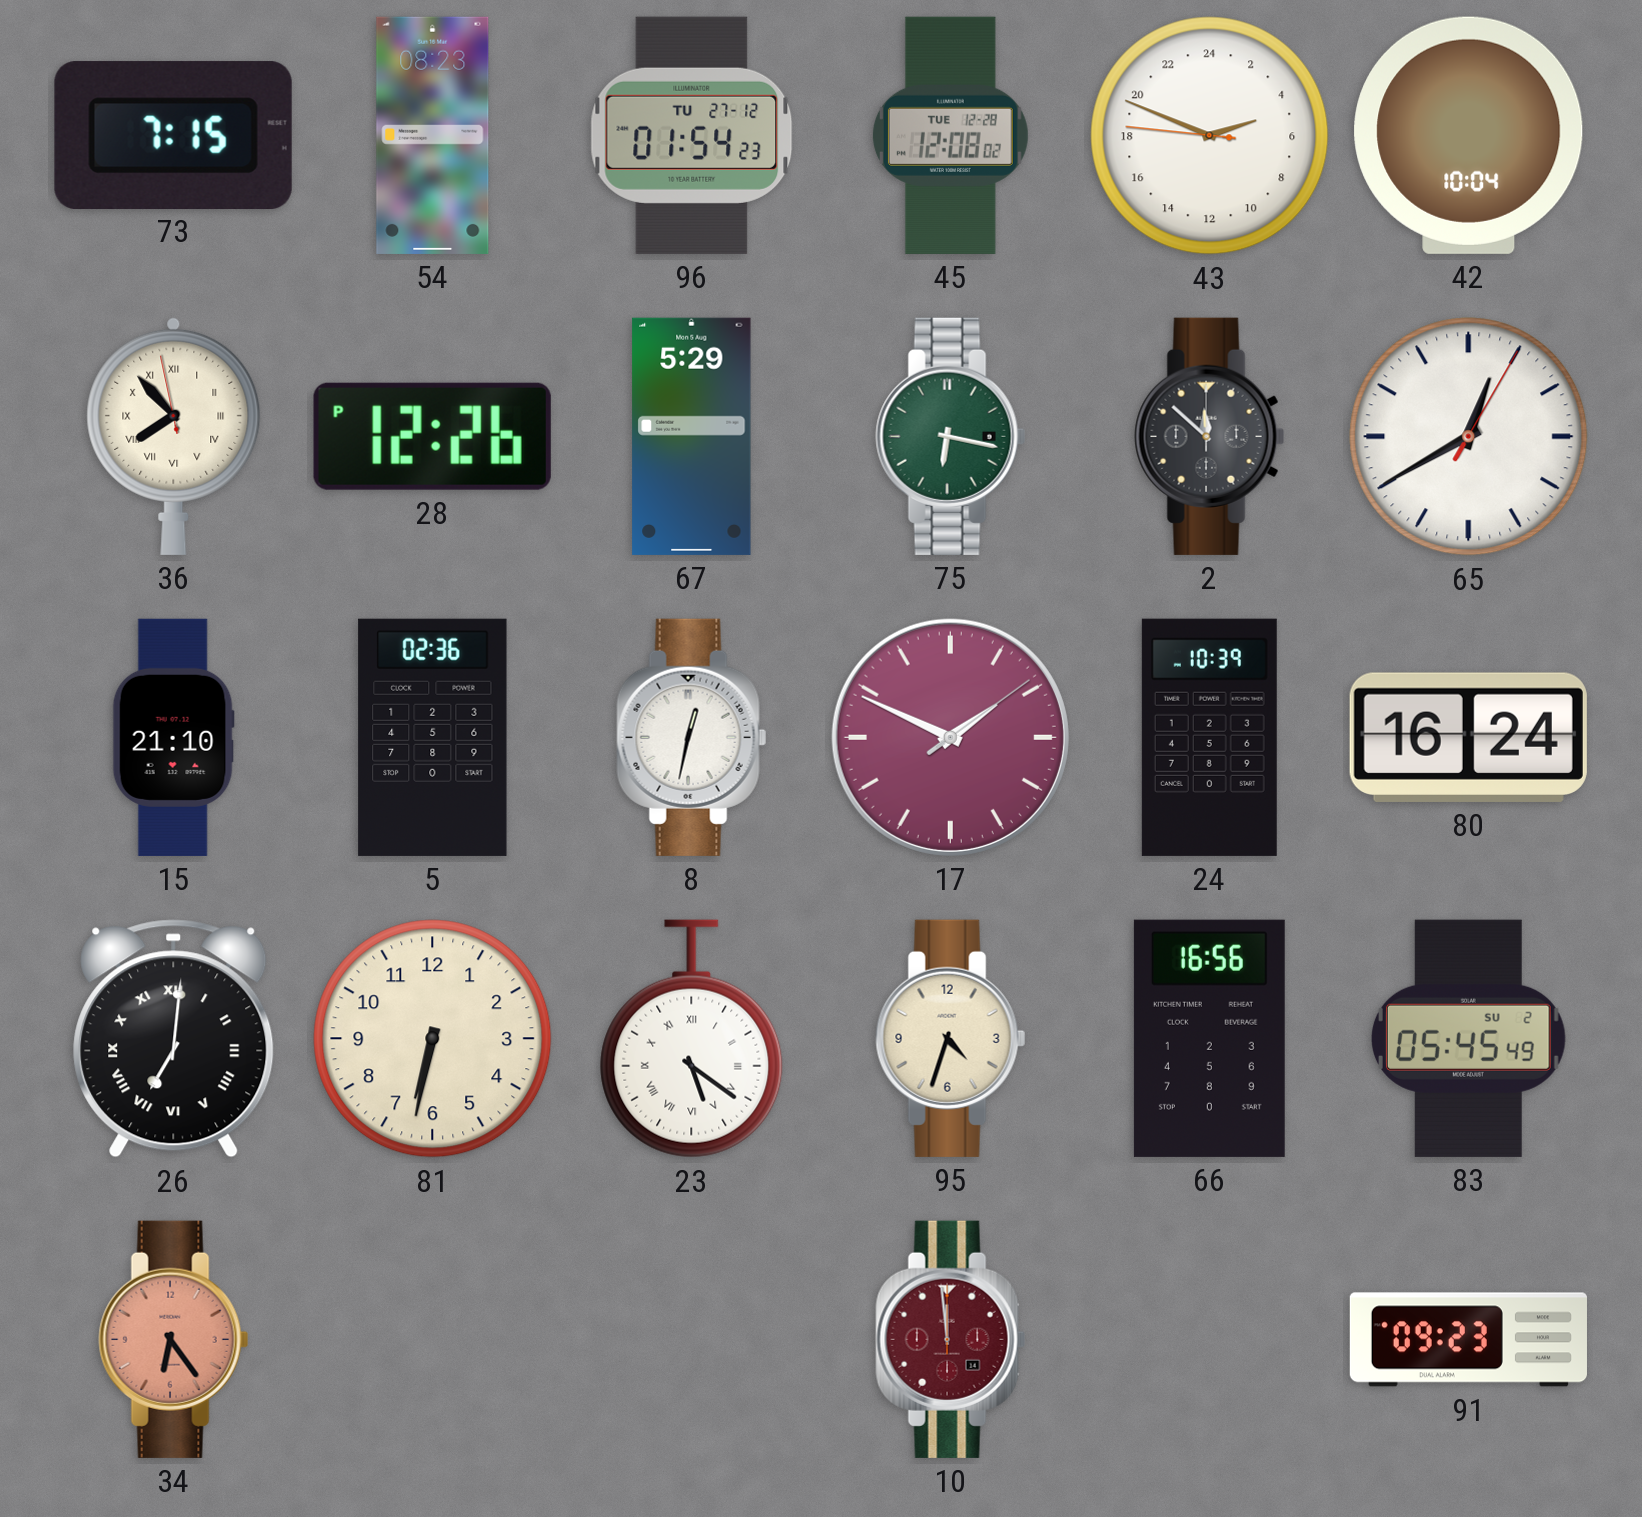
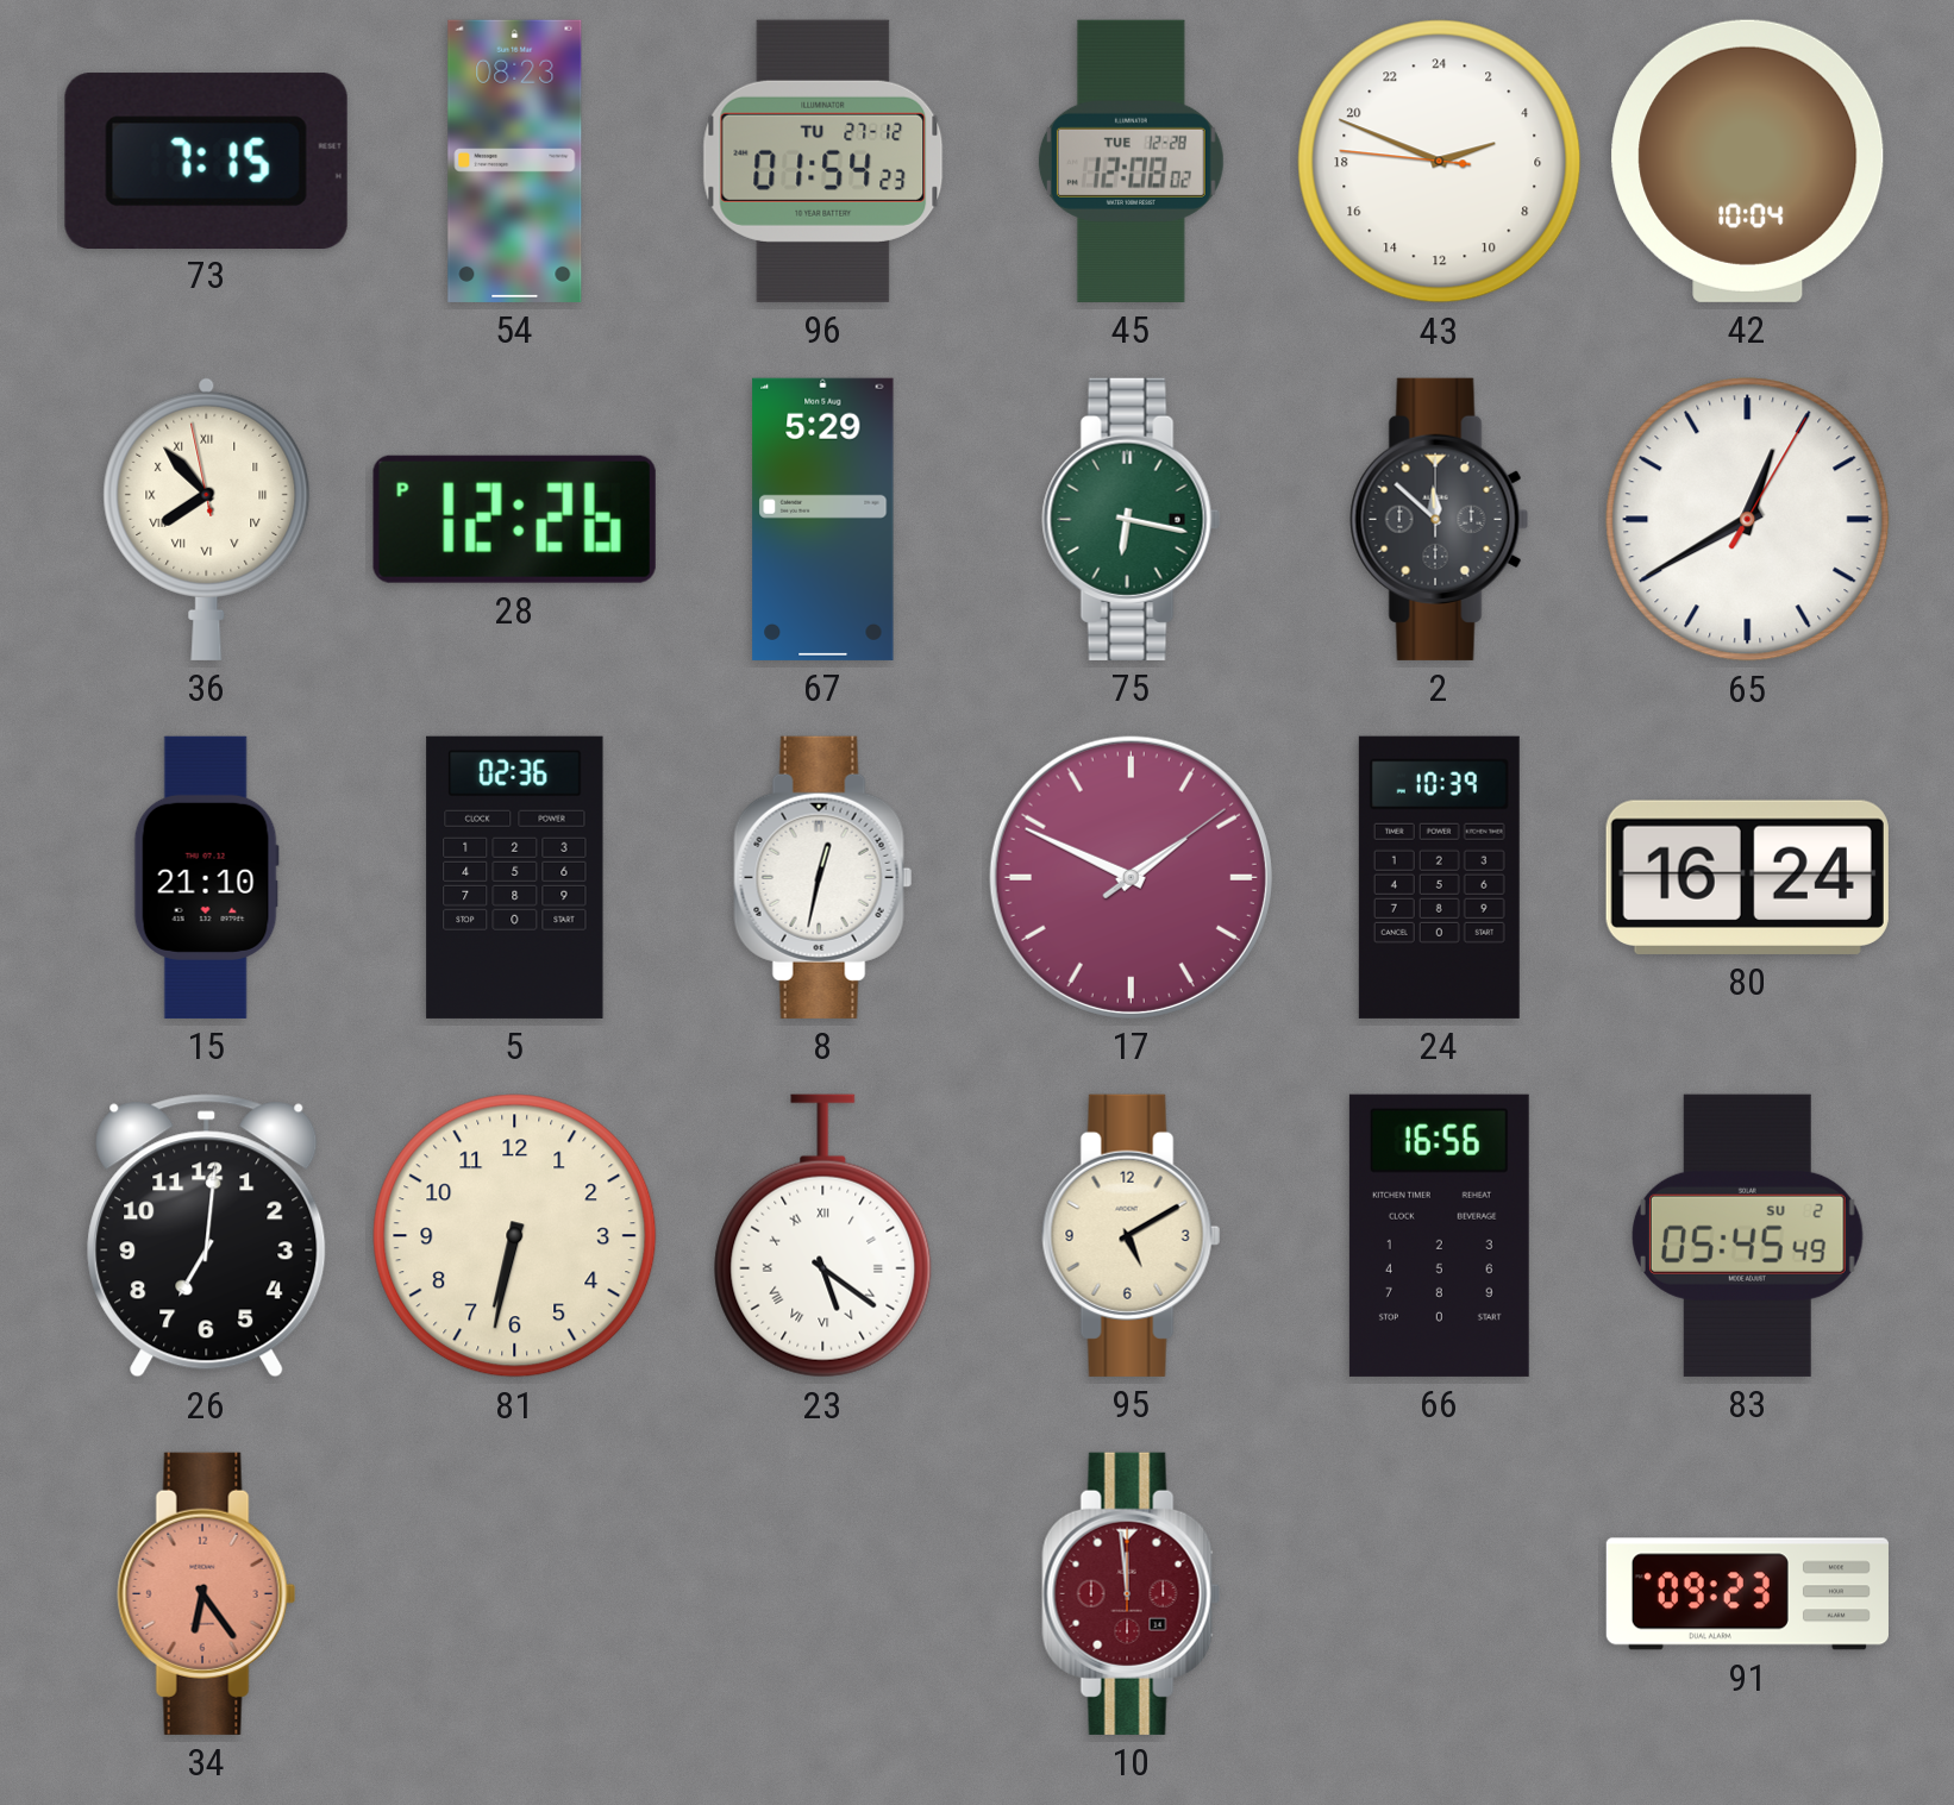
26 numerals: Roman -> Arabic
95: 4:33 -> 5:10
